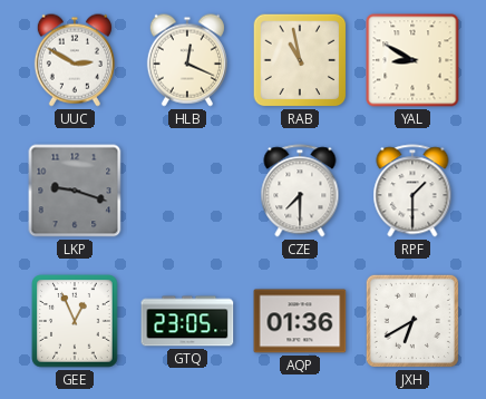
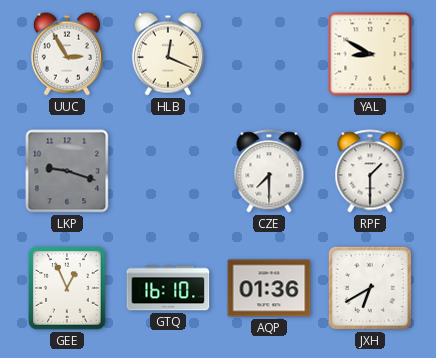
UUC: 2:50 -> 2:55
RAB: 10:58 -> none
GTQ: 23:05 -> 16:10
